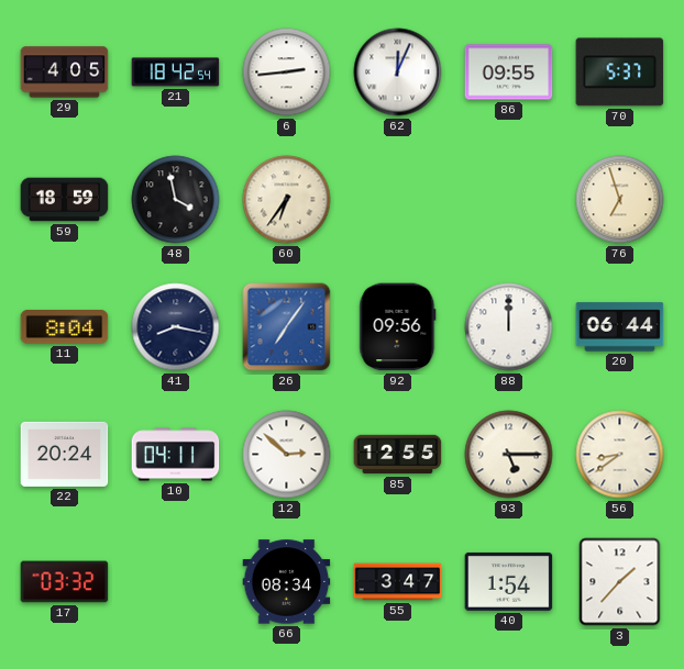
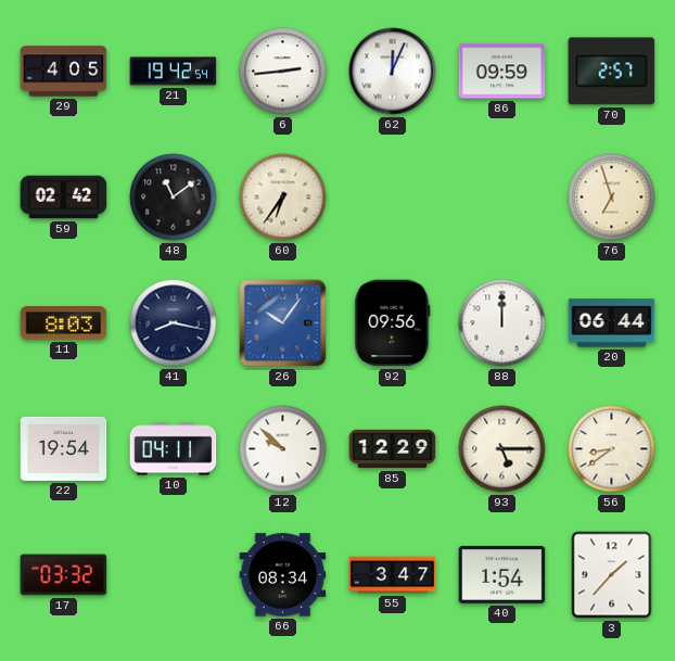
21: 18:42 -> 19:42
86: 09:55 -> 09:59
70: 5:37 -> 2:57
59: 18:59 -> 02:42
48: 3:58 -> 11:09
11: 8:04 -> 8:03
26: 7:06 -> 10:06
22: 20:24 -> 19:54
12: 2:52 -> 9:52
85: 12:55 -> 12:29
